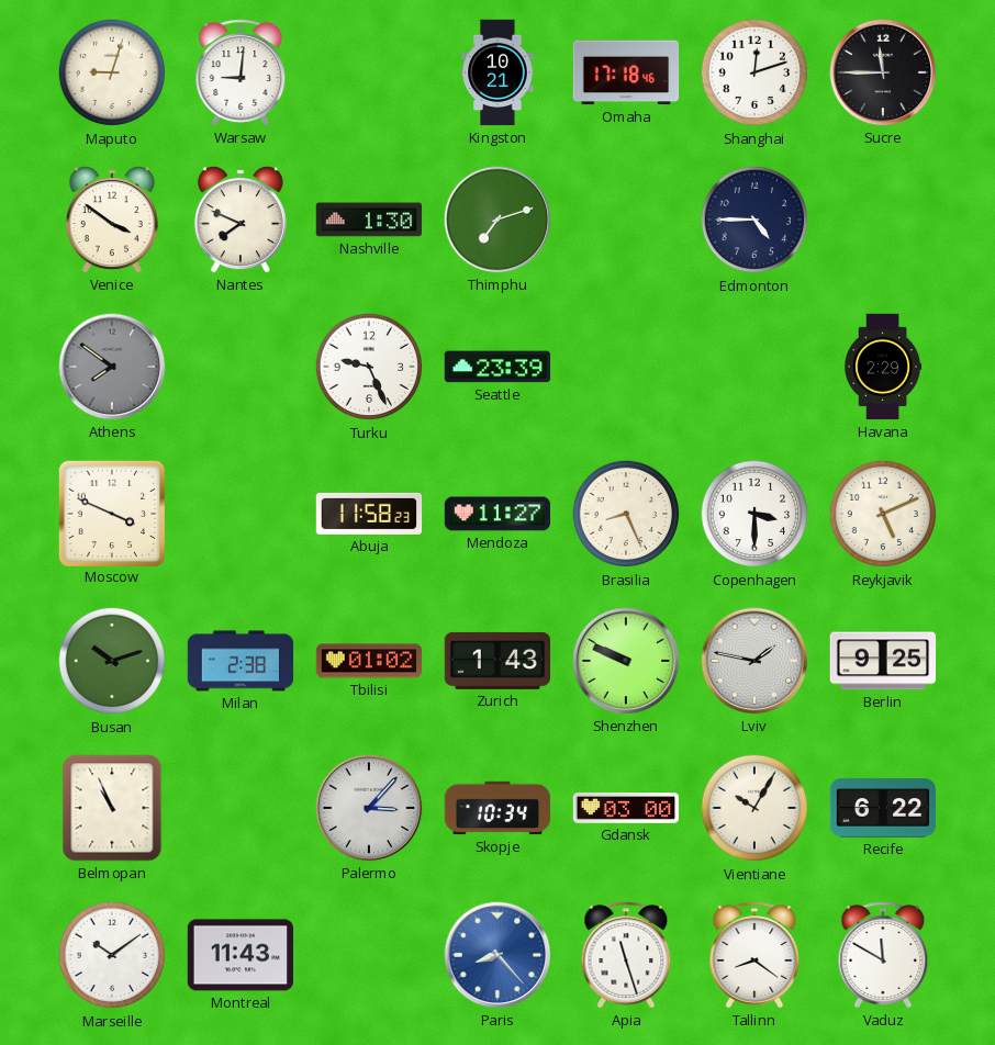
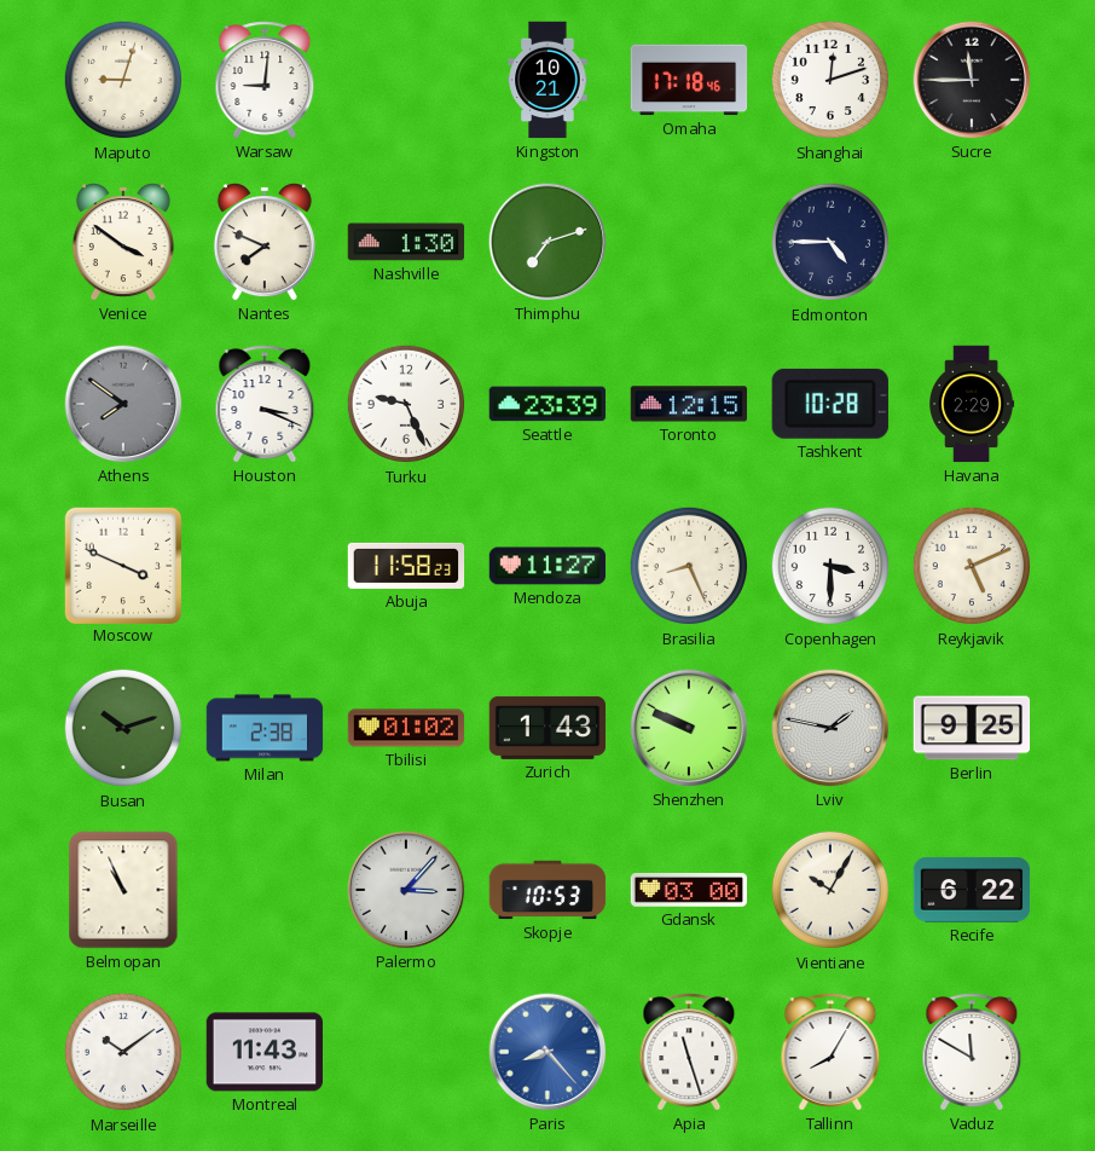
Houston: none -> 3:19
Toronto: none -> 12:15
Tashkent: none -> 10:28
Skopje: 10:34 -> 10:53
Tallinn: 8:21 -> 8:05
